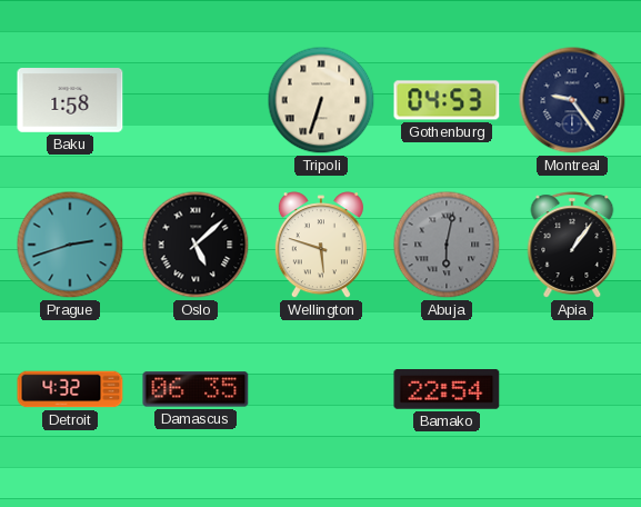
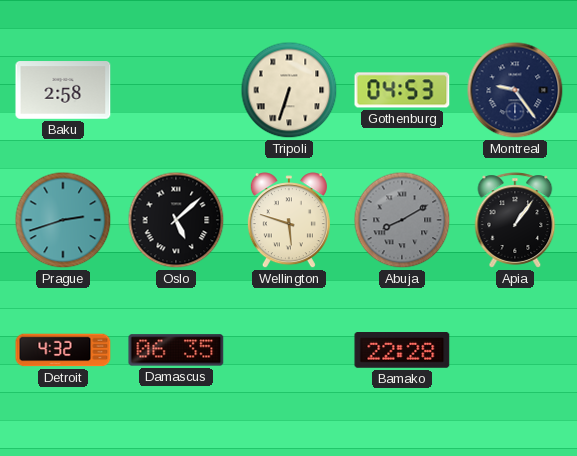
Baku: 1:58 -> 2:58
Abuja: 6:02 -> 8:10
Bamako: 22:54 -> 22:28
